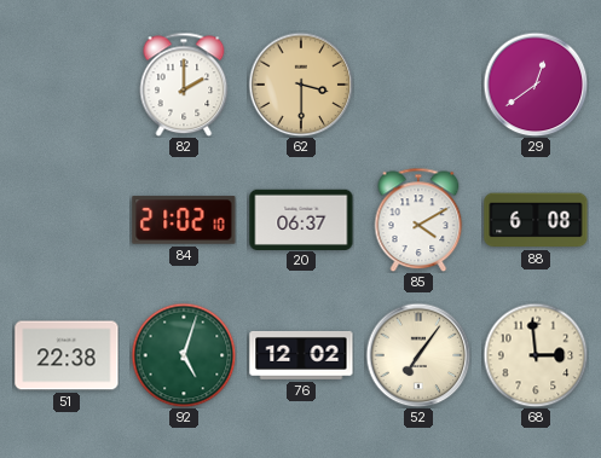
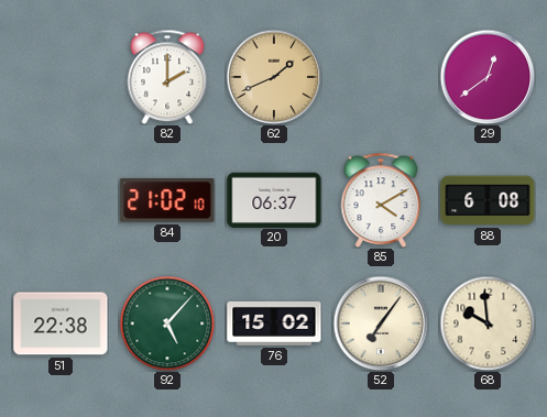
62: 3:30 -> 1:41
92: 5:03 -> 5:07
76: 12:02 -> 15:02
68: 2:59 -> 9:59
